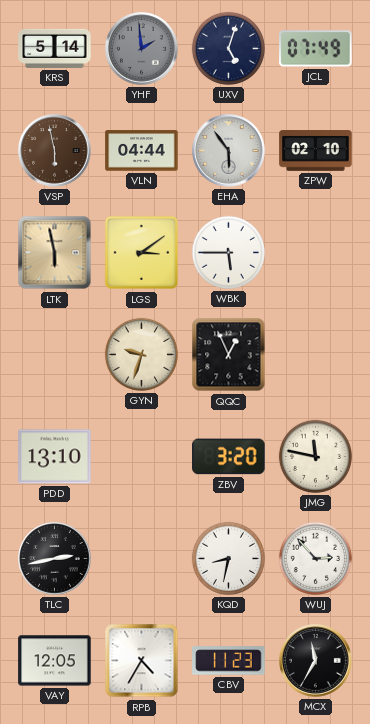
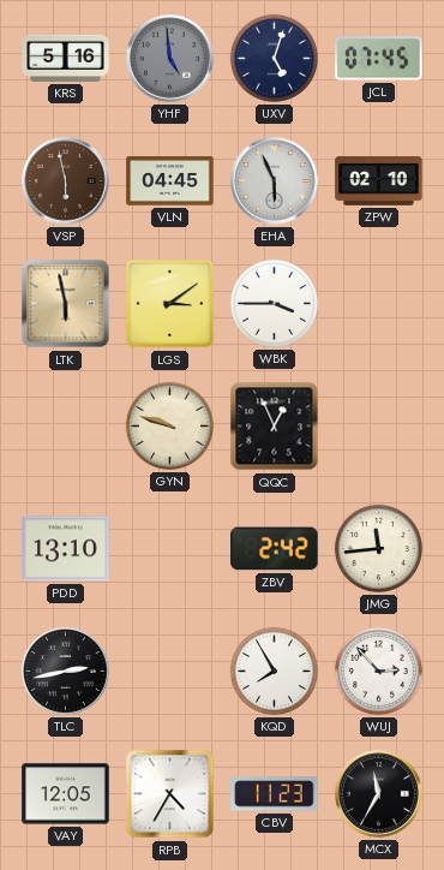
KRS: 5:14 -> 5:16
YHF: 1:59 -> 4:59
JCL: 07:49 -> 07:45
VLN: 04:44 -> 04:45
EHA: 5:54 -> 5:56
WBK: 5:45 -> 3:45
GYN: 9:33 -> 9:48
ZBV: 3:20 -> 2:42
JMG: 11:47 -> 11:44
KQD: 8:32 -> 7:55
